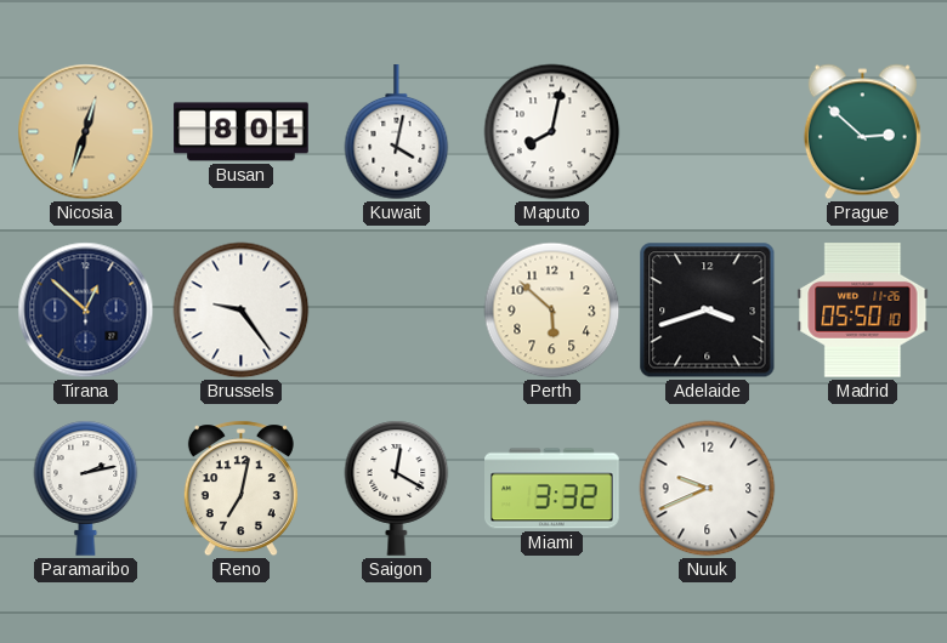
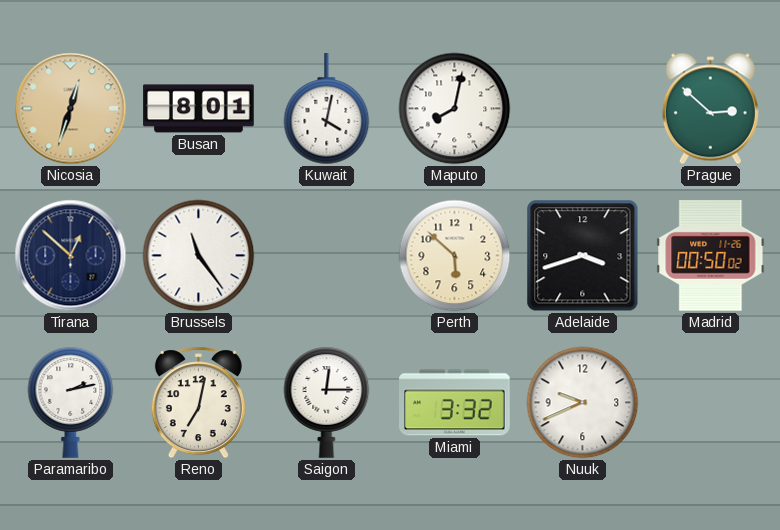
Brussels: 9:24 -> 11:24
Madrid: 05:50 -> 00:50
Saigon: 12:20 -> 12:15
